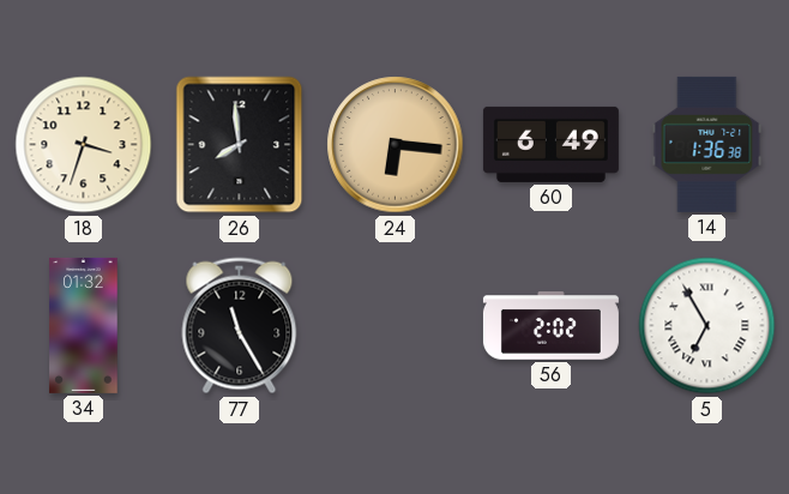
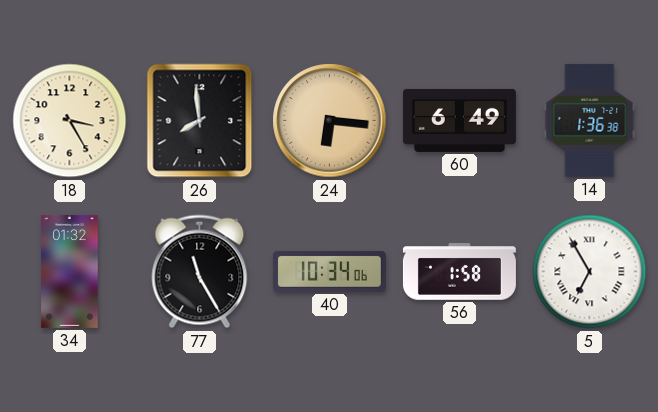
18: 3:33 -> 3:25
40: none -> 10:34
56: 2:02 -> 1:58
